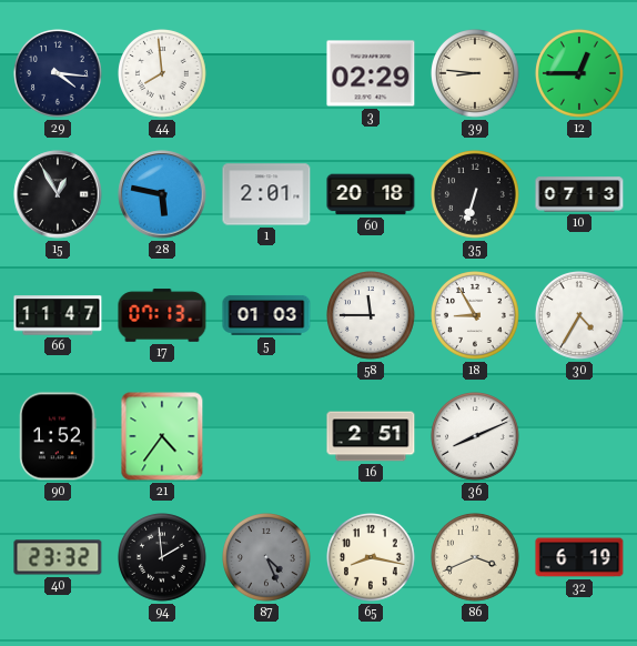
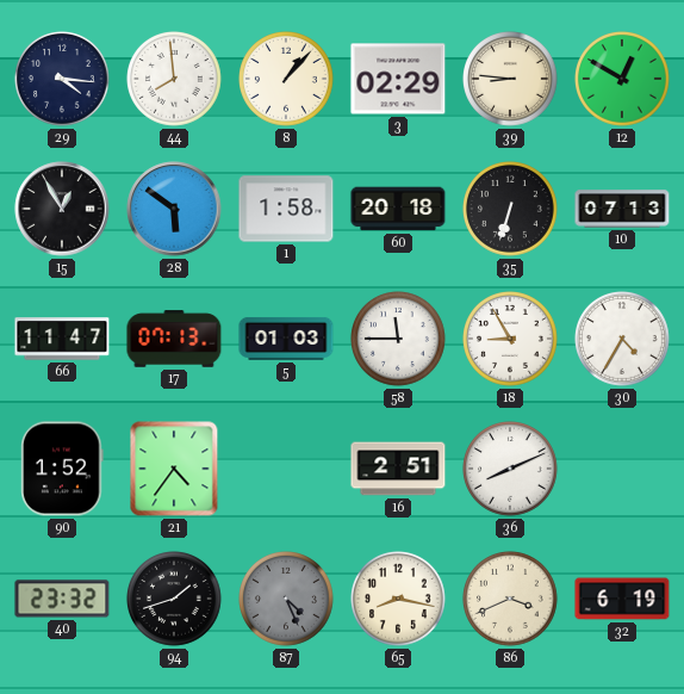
8: none -> 1:07
12: 12:45 -> 12:50
28: 5:47 -> 5:51
1: 2:01 -> 1:58
94: 1:59 -> 1:42
